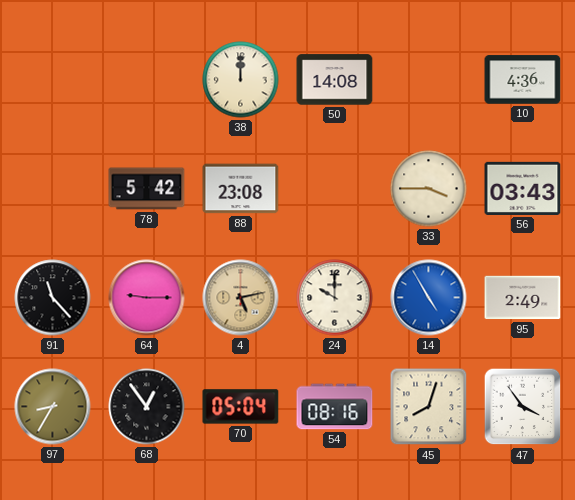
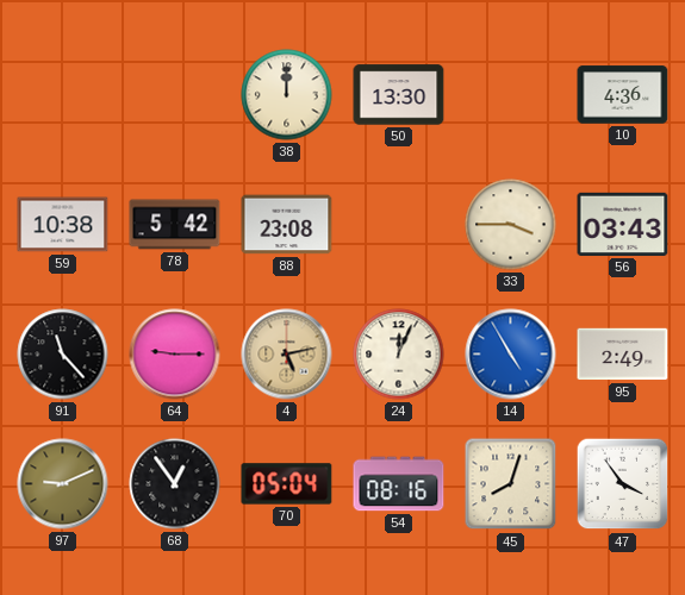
50: 14:08 -> 13:30
59: none -> 10:38
24: 10:00 -> 12:04
97: 8:35 -> 9:11
